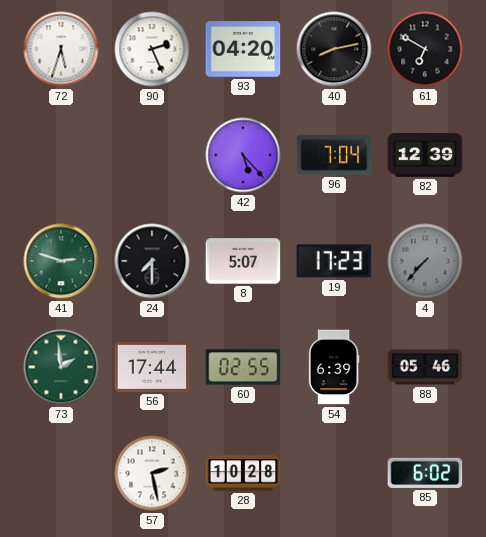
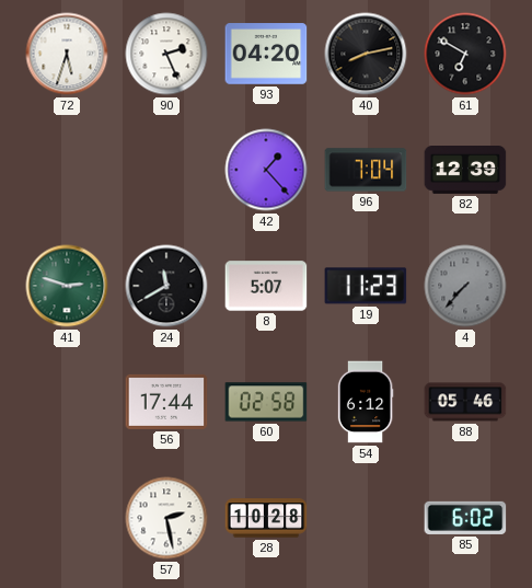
42: 5:23 -> 1:23
24: 7:30 -> 11:40
19: 17:23 -> 11:23
73: 1:59 -> none
60: 02:55 -> 02:58
54: 6:39 -> 6:12
